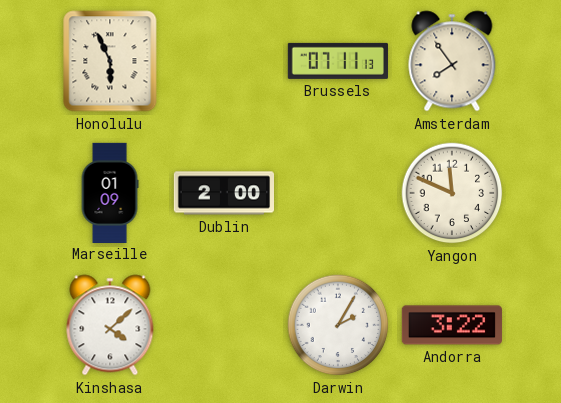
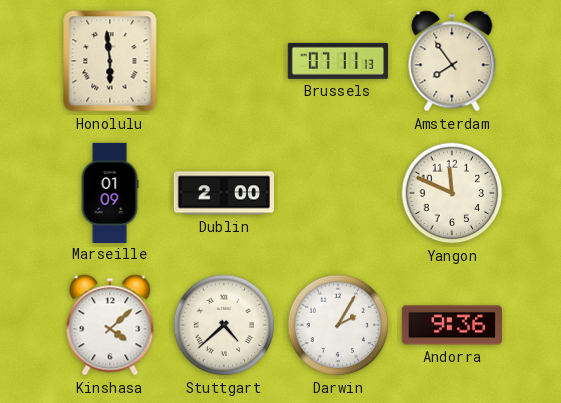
Honolulu: 5:56 -> 5:59
Stuttgart: none -> 4:38
Andorra: 3:22 -> 9:36
